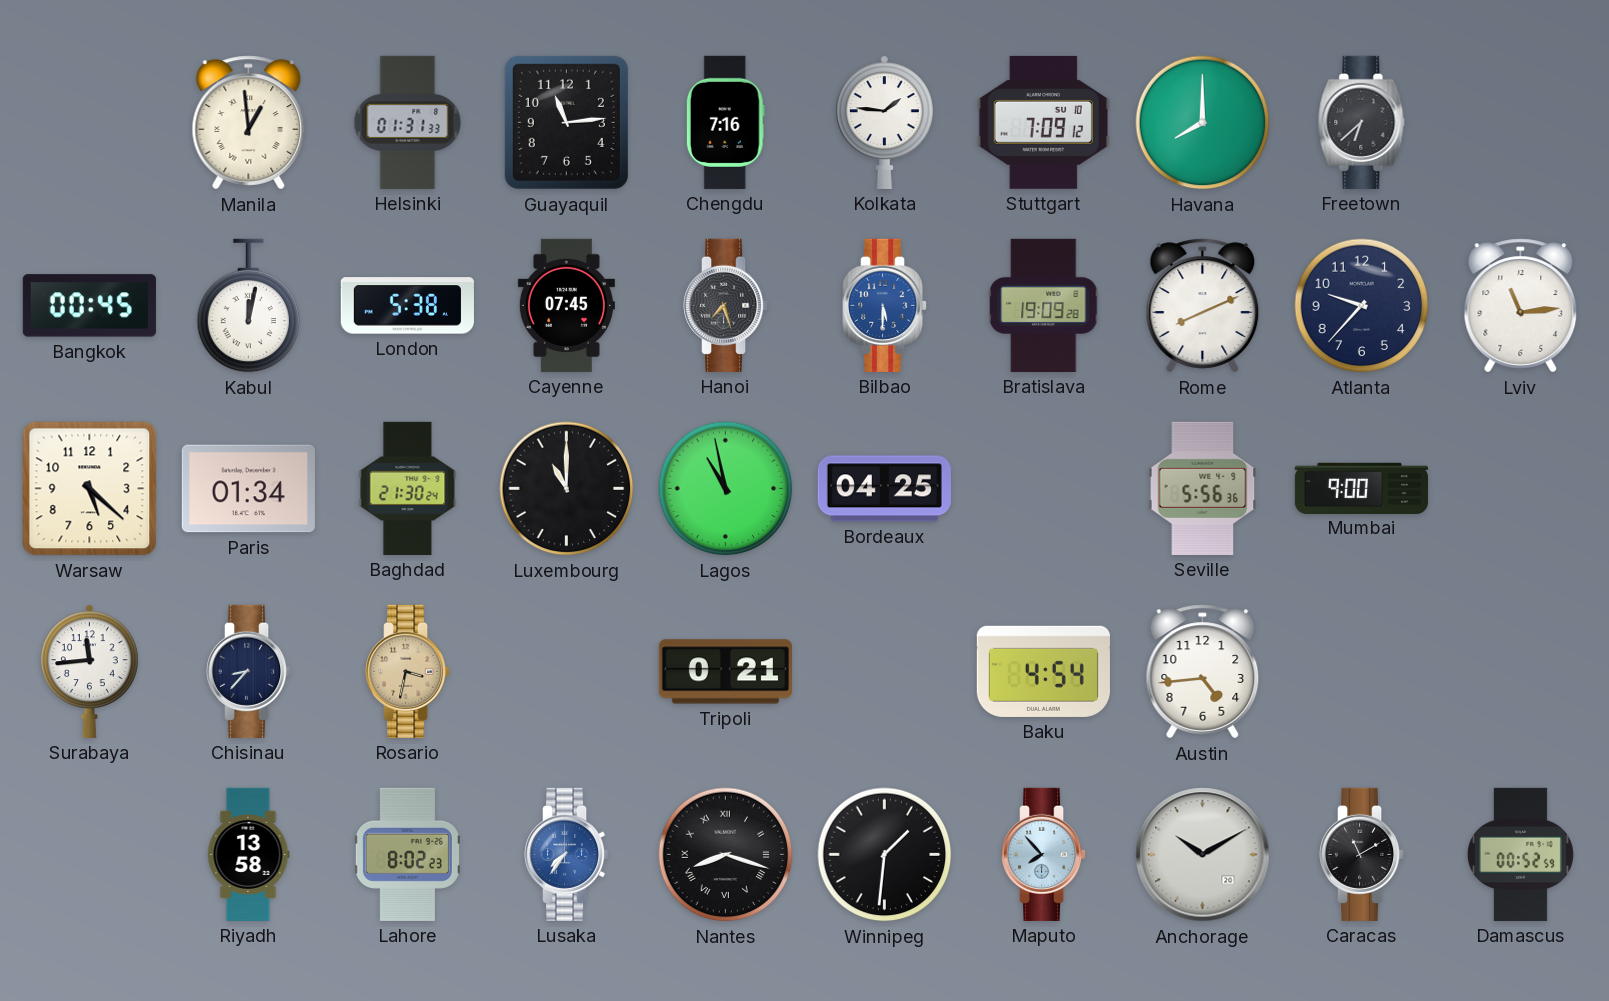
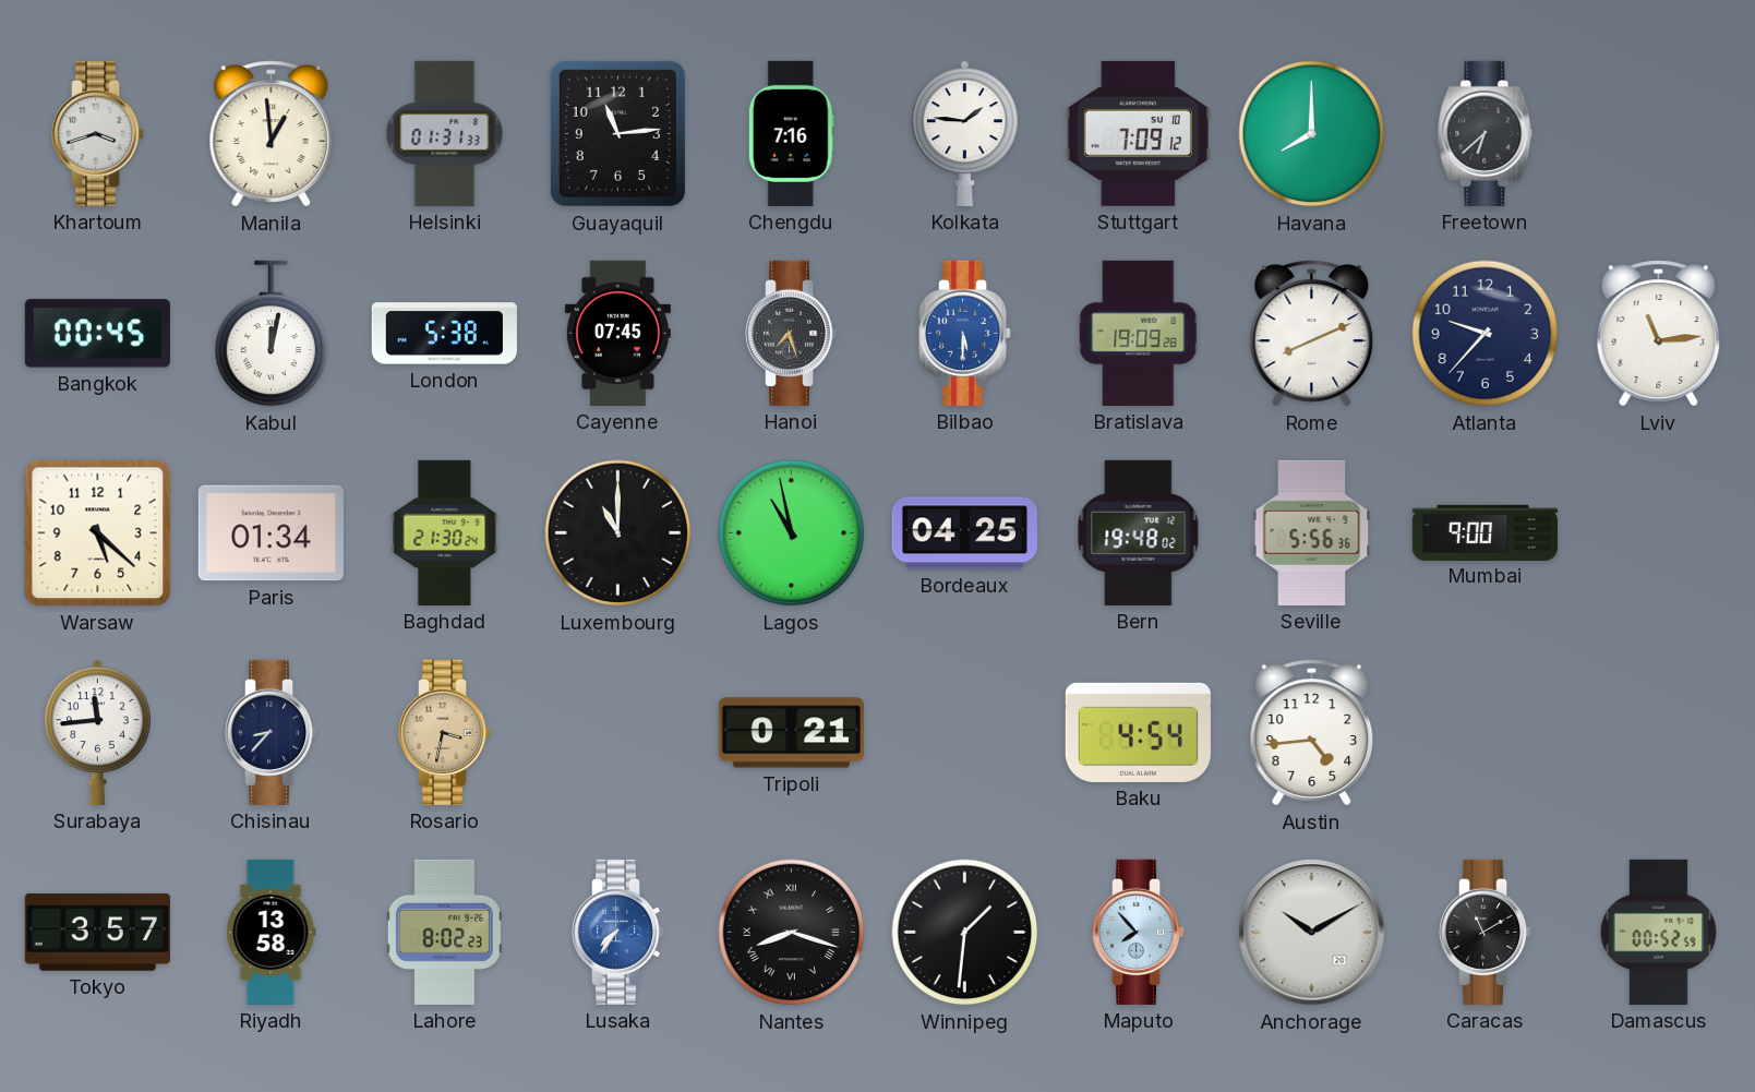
Khartoum: none -> 3:42
Bern: none -> 19:48
Tokyo: none -> 3:57
